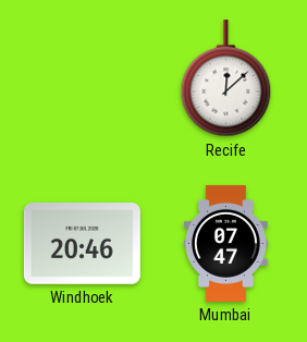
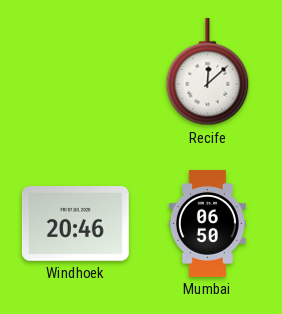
Mumbai: 07:47 -> 06:50
